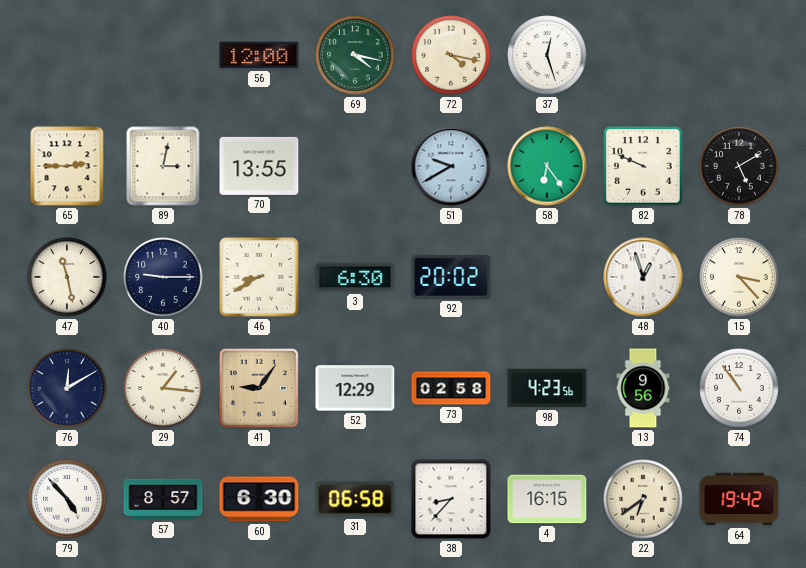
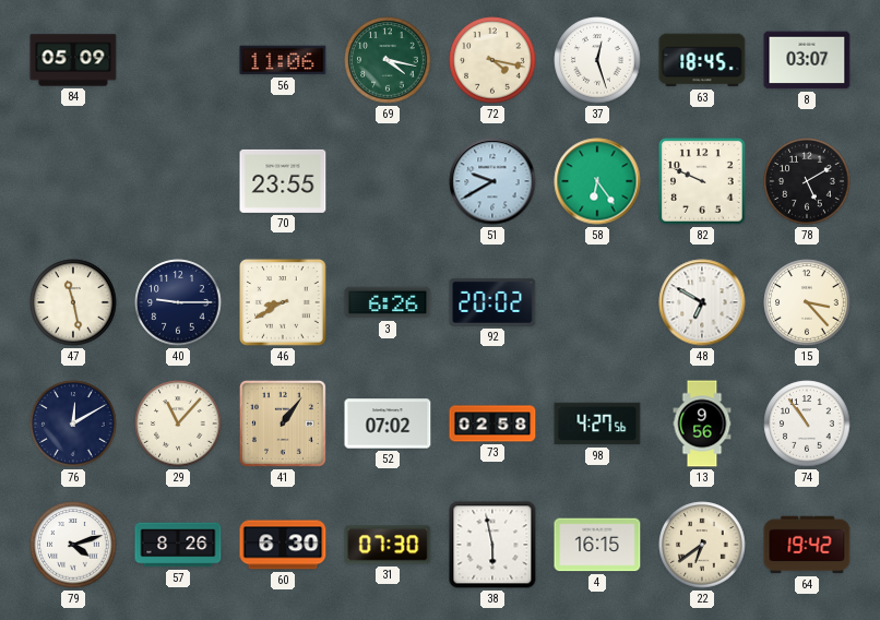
84: none -> 05:09
56: 12:00 -> 11:06
63: none -> 18:45
8: none -> 03:07
65: 2:45 -> none
89: 3:02 -> none
70: 13:55 -> 23:55
3: 6:30 -> 6:26
48: 12:57 -> 6:50
29: 1:16 -> 11:07
41: 9:06 -> 1:06
52: 12:29 -> 07:02
98: 4:23 -> 4:27
79: 4:53 -> 4:12
57: 8:57 -> 8:26
31: 06:58 -> 07:30
38: 8:37 -> 5:58
